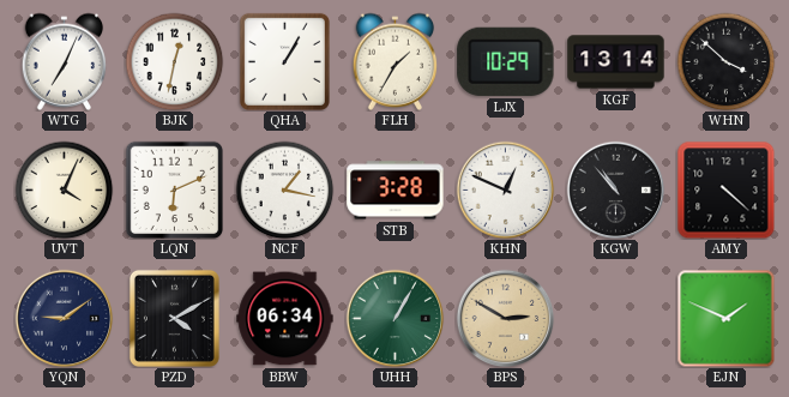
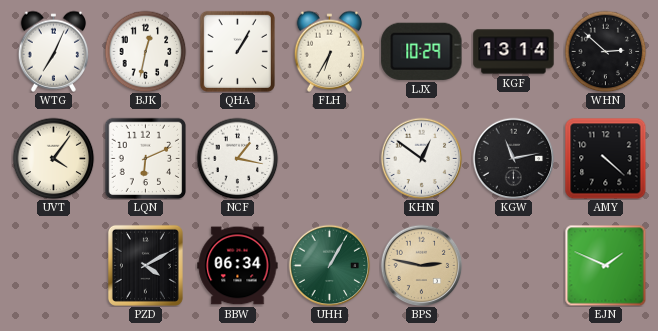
FLH: 1:35 -> 6:35
WHN: 3:52 -> 2:52
UVT: 4:04 -> 4:06
STB: 3:28 -> none
KHN: 12:49 -> 12:51
KGW: 10:53 -> 11:13
YQN: 9:09 -> none
BPS: 2:50 -> 2:47
